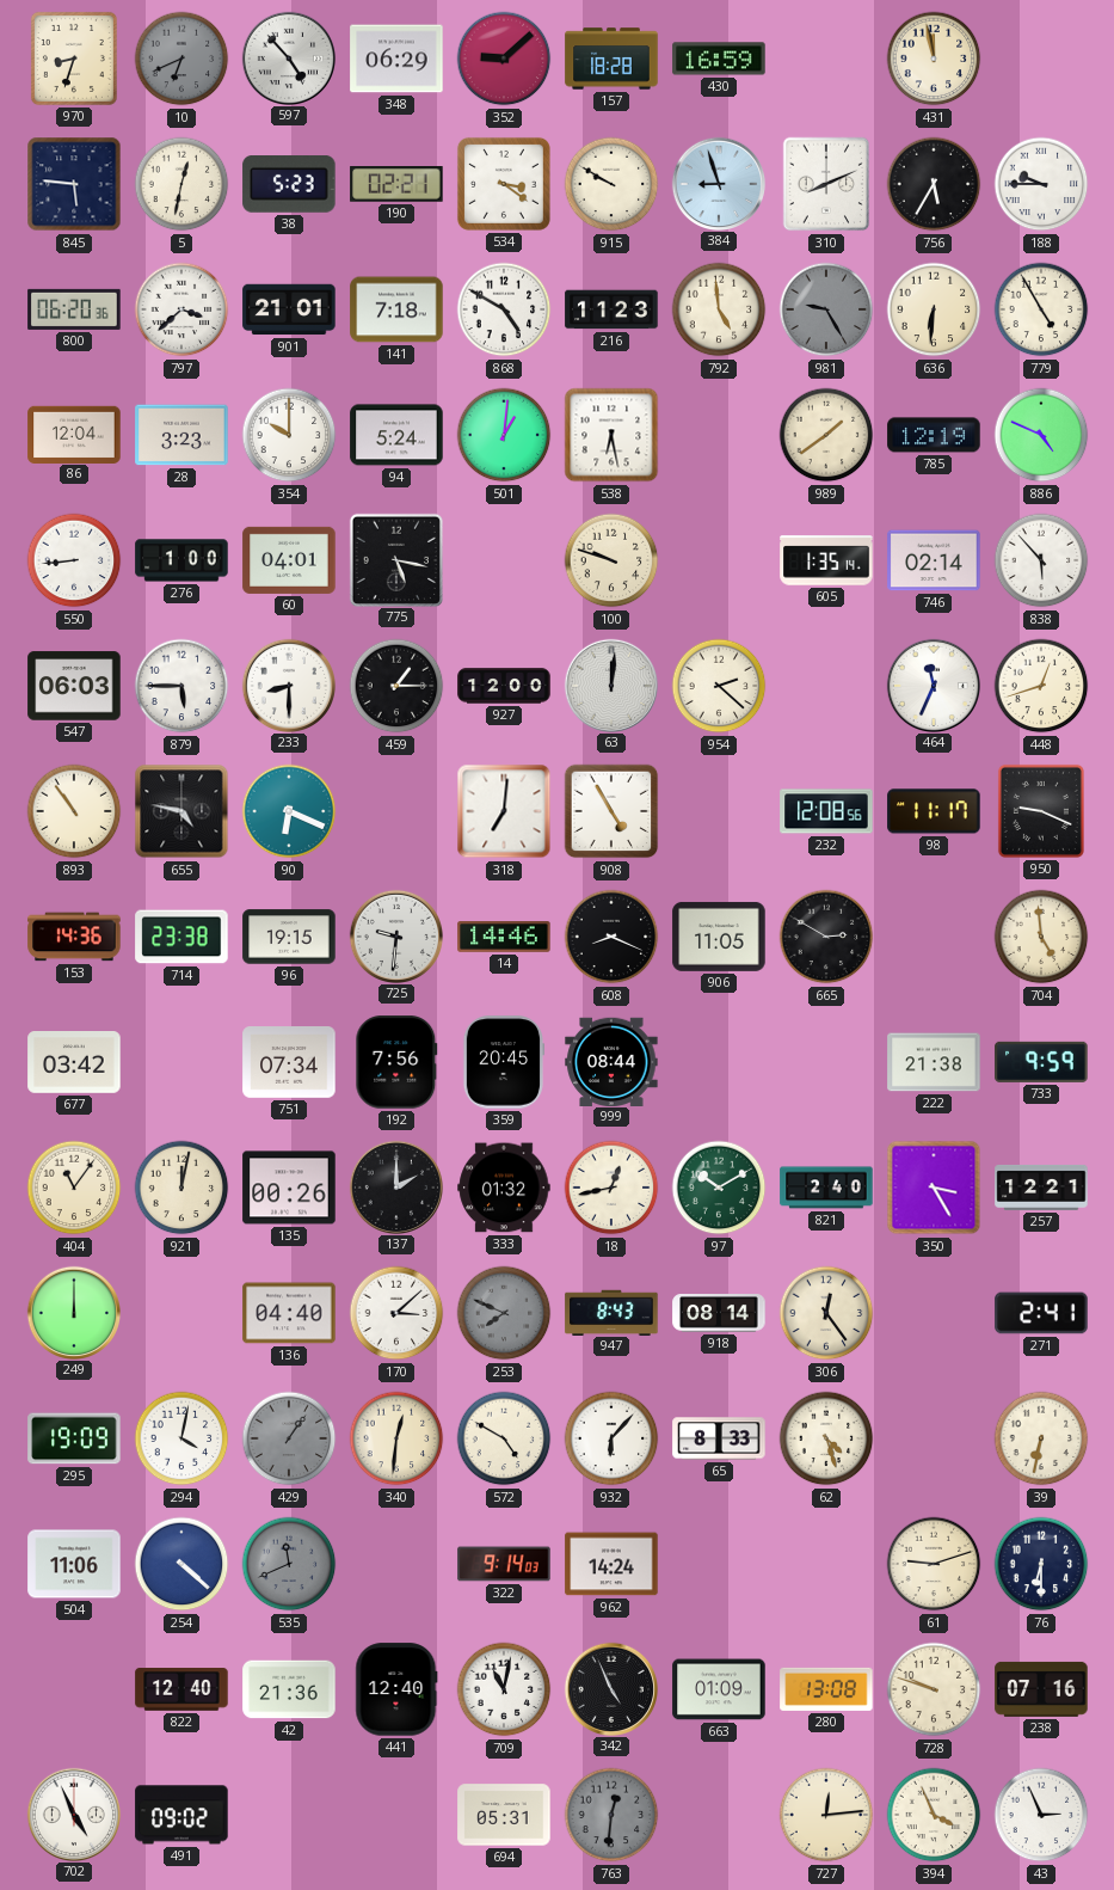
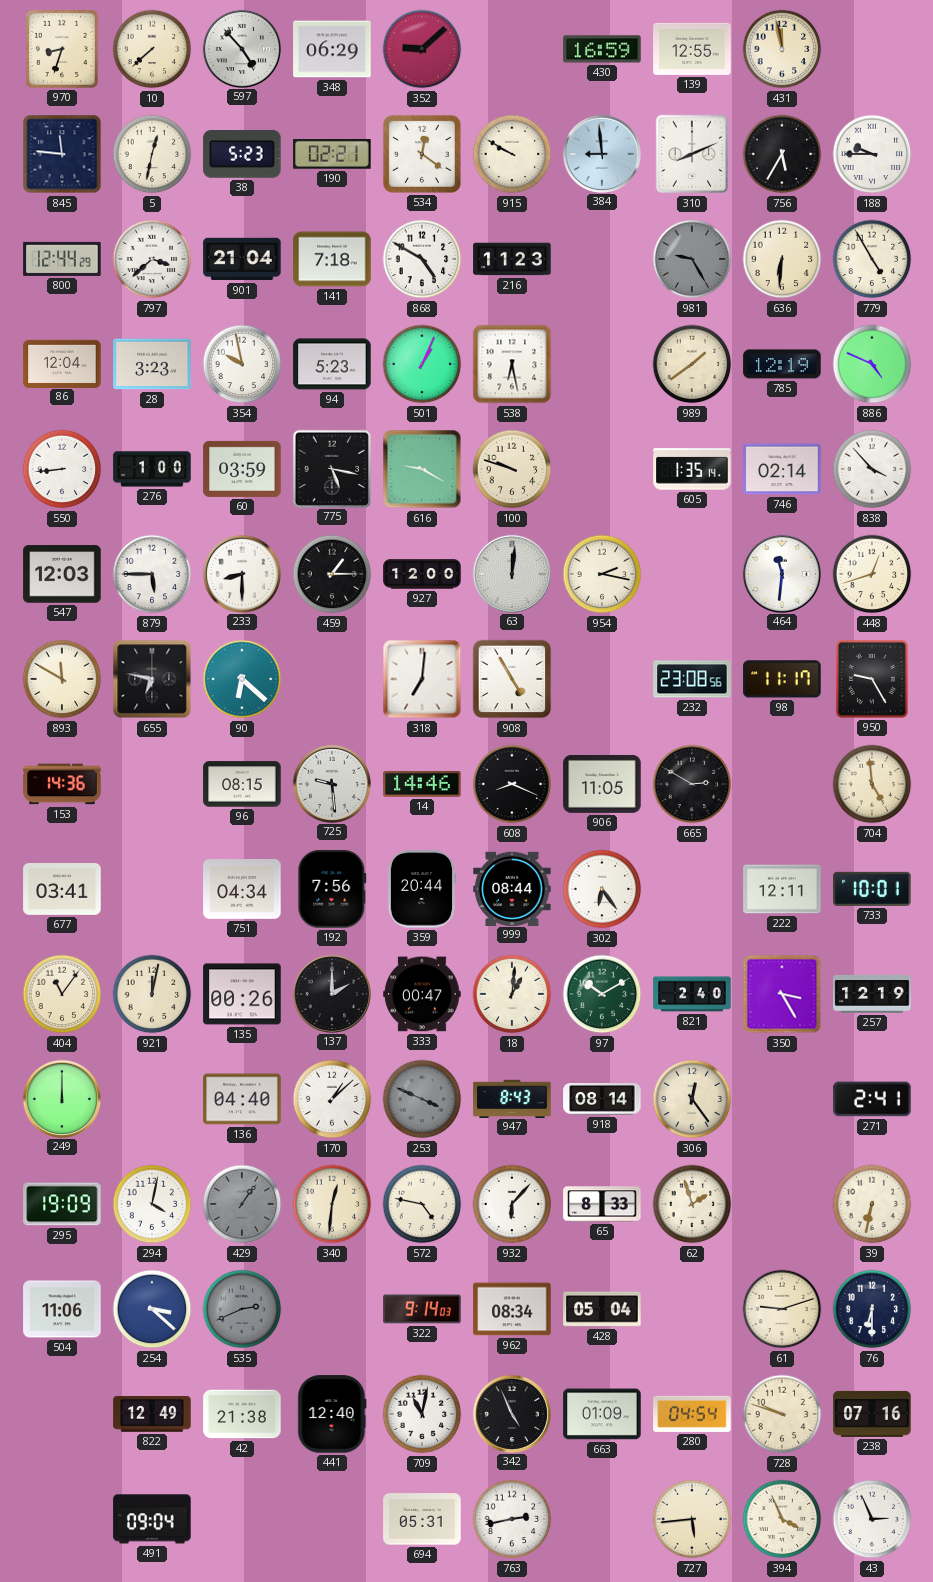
10: 6:41 -> 7:38
10 dial: grey -> cream
157: 18:28 -> none
139: none -> 12:55
845: 5:46 -> 11:46
534: 3:21 -> 12:21
384: 8:57 -> 8:59
800: 06:20 -> 12:44
901: 21:01 -> 21:04
792: 4:59 -> none
354: 10:00 -> 9:58
94: 5:24 -> 5:23
501: 1:01 -> 1:04
60: 04:01 -> 03:59
616: none -> 9:20
838: 5:53 -> 3:53
547: 06:03 -> 12:03
954: 2:22 -> 2:17
464: 11:34 -> 11:31
893: 10:54 -> 11:50
655: 4:47 -> 6:47
90: 6:19 -> 6:22
232: 12:08 -> 23:08
950: 9:19 -> 9:25
714: 23:38 -> none
96: 19:15 -> 08:15
725: 9:31 -> 9:29
677: 03:42 -> 03:41
751: 07:34 -> 04:34
359: 20:45 -> 20:44
302: none -> 6:24
222: 21:38 -> 12:11
733: 9:59 -> 10:01
333: 01:32 -> 00:47
18: 12:43 -> 1:01
257: 12:21 -> 12:19
170: 3:08 -> 1:08
253: 7:49 -> 3:49
572: 4:50 -> 4:47
62: 4:27 -> 1:57
254: 4:22 -> 3:22
535: 11:41 -> 2:41
962: 14:24 -> 08:34
428: none -> 05:04
822: 12:40 -> 12:49
42: 21:36 -> 21:38
280: 13:08 -> 04:54
702: 4:56 -> none
491: 09:02 -> 09:04
763: 12:31 -> 2:43
763 dial: grey -> white
727: 12:14 -> 5:44
